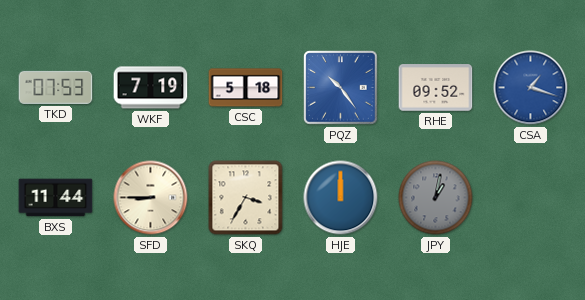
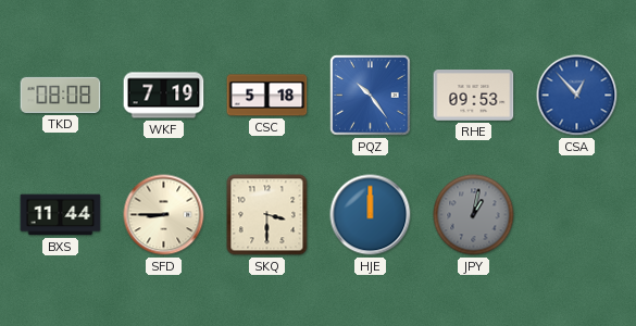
TKD: 07:53 -> 08:08
RHE: 09:52 -> 09:53
CSA: 1:18 -> 12:53
SKQ: 3:35 -> 3:30
